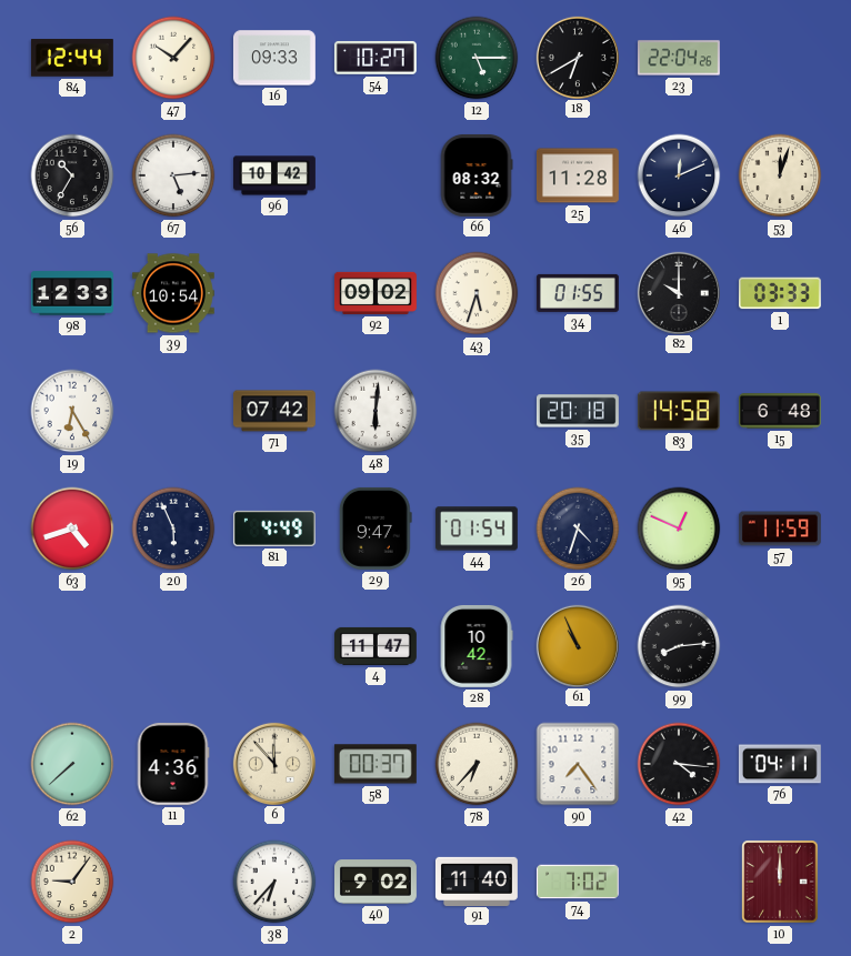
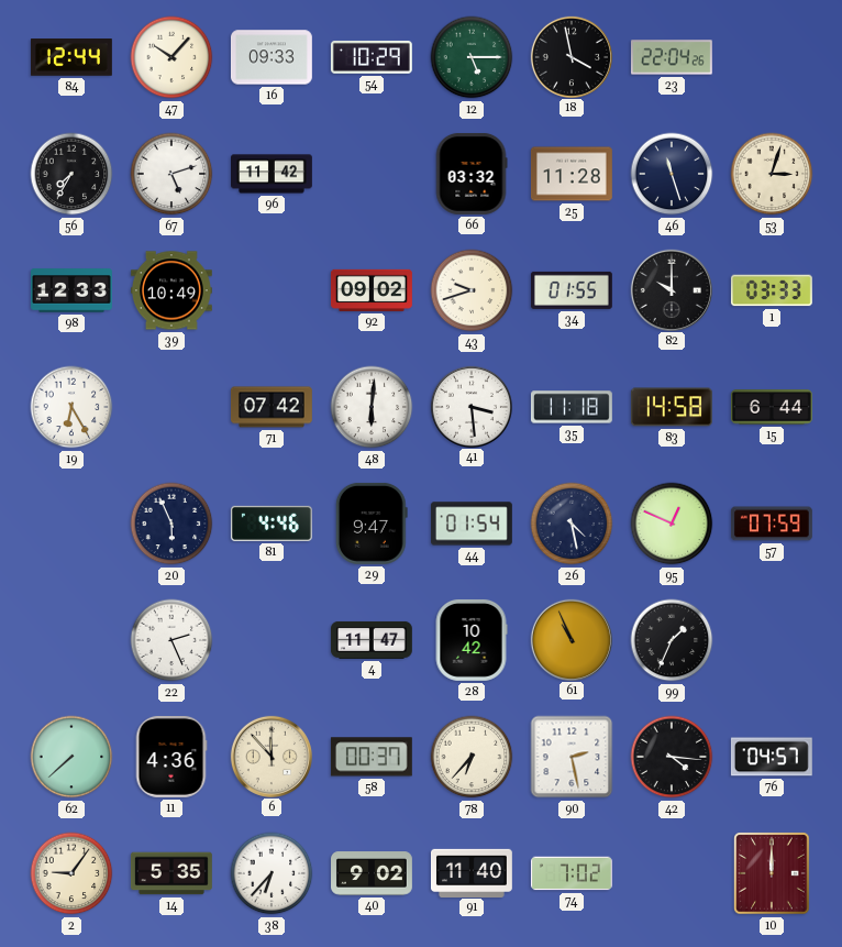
54: 10:27 -> 10:29
18: 6:40 -> 3:58
56: 10:35 -> 7:35
67: 5:14 -> 5:12
96: 10:42 -> 11:42
66: 08:32 -> 03:32
46: 12:11 -> 11:27
53: 12:03 -> 3:03
39: 10:54 -> 10:49
43: 5:33 -> 9:42
41: none -> 3:29
35: 20:18 -> 11:18
15: 6:48 -> 6:44
63: 4:42 -> none
81: 4:49 -> 4:46
26: 4:33 -> 4:28
57: 11:59 -> 07:59
22: none -> 2:26
99: 8:14 -> 1:34
90: 7:24 -> 2:28
76: 04:11 -> 04:57
14: none -> 5:35
